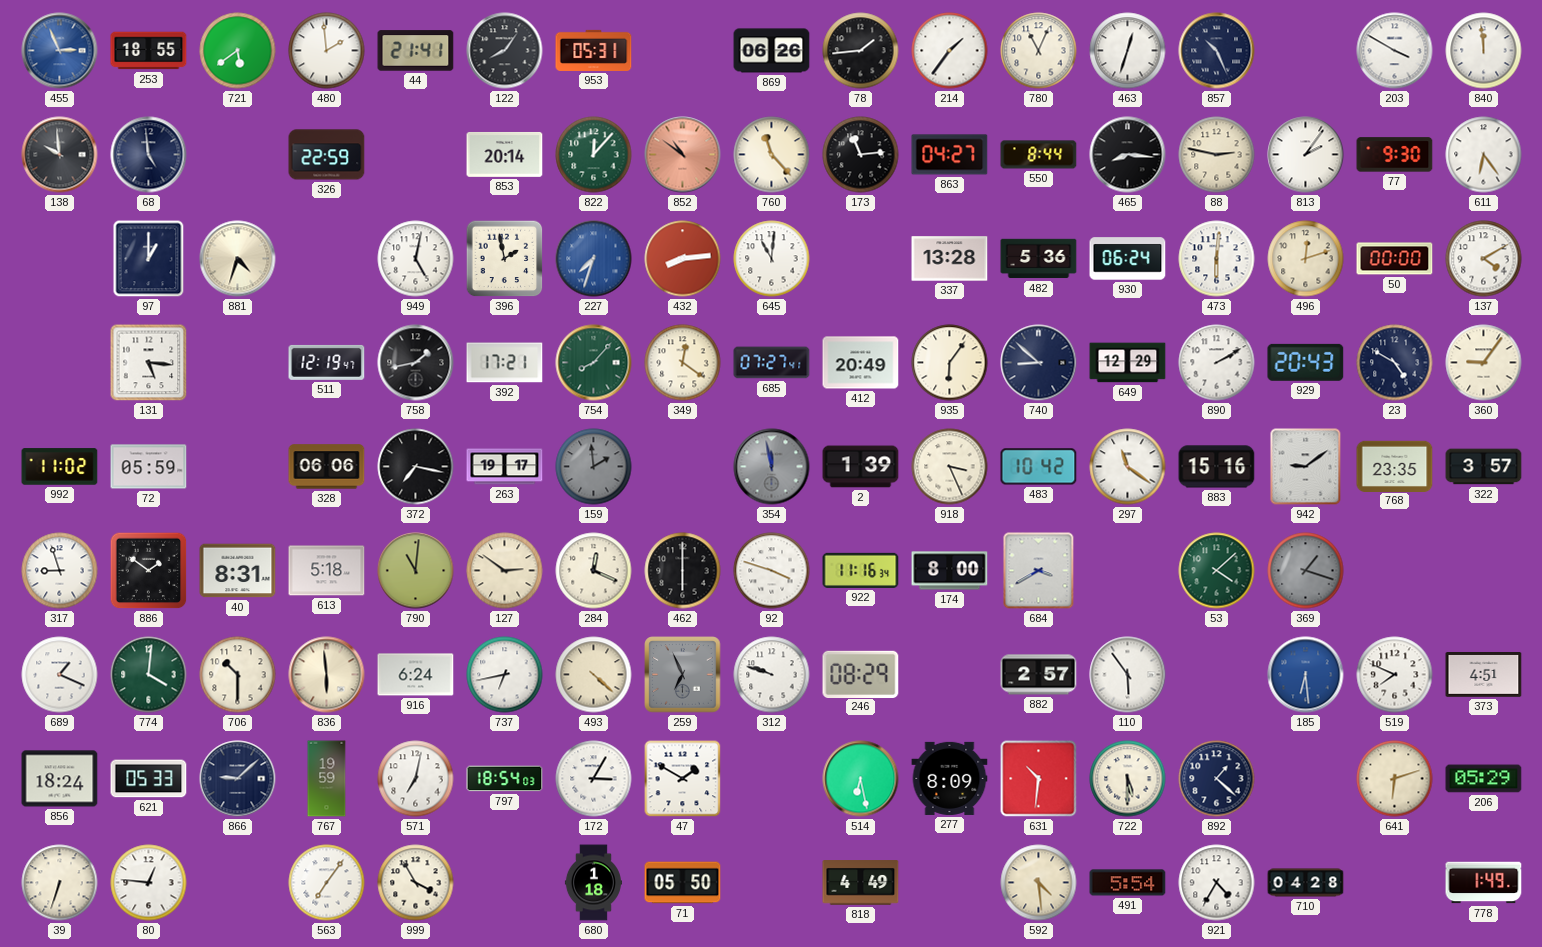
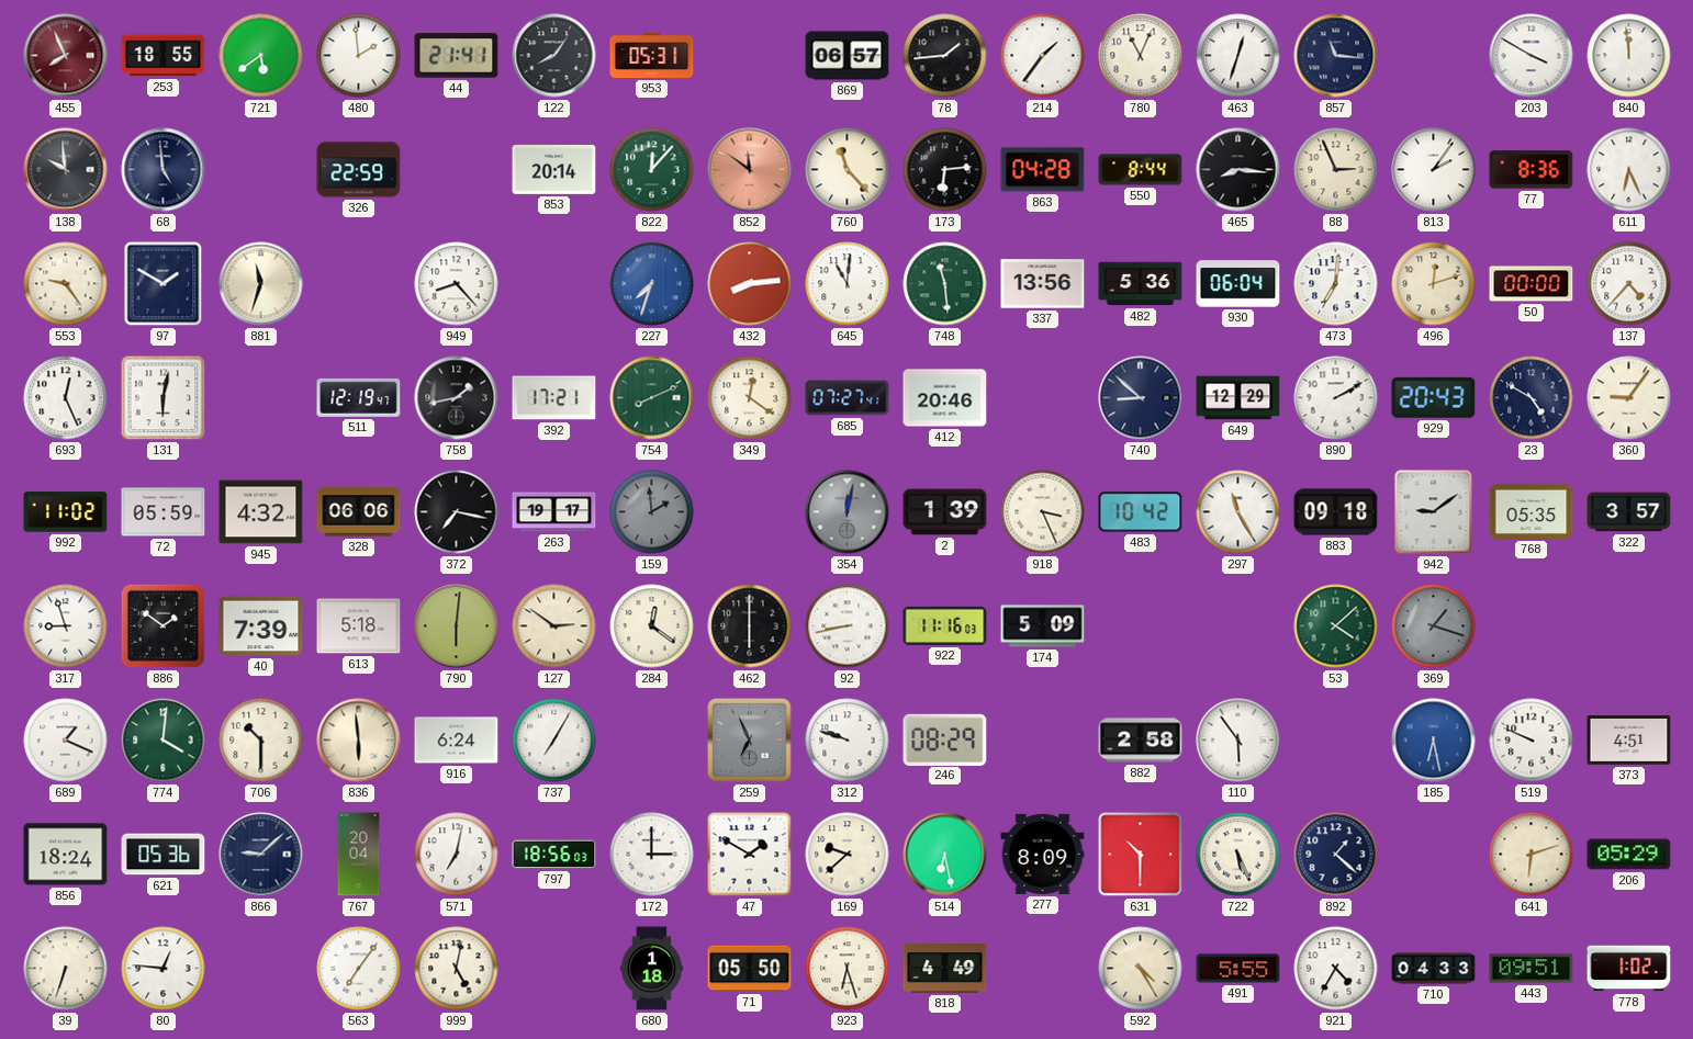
455: 2:56 -> 7:56
455 dial: blue -> burgundy
869: 06:26 -> 06:57
857: 10:26 -> 11:16
852: 10:51 -> 11:51
173: 11:14 -> 6:14
863: 04:27 -> 04:28
88: 2:47 -> 2:56
77: 9:30 -> 8:36
611: 6:24 -> 6:26
553: none -> 9:24
97: 1:00 -> 1:50
881: 4:33 -> 11:33
949: 5:02 -> 8:23
396: 1:58 -> none
748: none -> 11:29
337: 13:28 -> 13:56
930: 06:24 -> 06:04
473: 6:01 -> 7:01
137: 4:10 -> 4:37
693: none -> 12:26
131: 5:16 -> 6:02
754: 8:07 -> 8:11
412: 20:49 -> 20:46
935: 6:06 -> none
945: none -> 4:32
354: 11:58 -> 12:02
297: 11:21 -> 11:25
883: 15:16 -> 09:18
768: 23:35 -> 05:35
40: 8:31 -> 7:39
790: 11:01 -> 6:01
284: 12:19 -> 12:21
92: 3:48 -> 8:43
922: 11:16:34 -> 11:16:03
174: 8:00 -> 5:09
684: 3:40 -> none
737: 6:43 -> 7:05
493: 4:22 -> none
882: 2:57 -> 2:58
185: 6:29 -> 6:28
519: 7:49 -> 9:49
621: 05:33 -> 05:36
767: 19:59 -> 20:04
797: 18:54 -> 18:56
172: 3:05 -> 3:00
169: none -> 9:38
631: 10:31 -> 10:30
722: 5:30 -> 5:26
999: 3:55 -> 5:02
923: none -> 6:27
592: 4:29 -> 4:25
491: 5:54 -> 5:55
710: 04:28 -> 04:33
443: none -> 09:51
778: 1:49 -> 1:02
